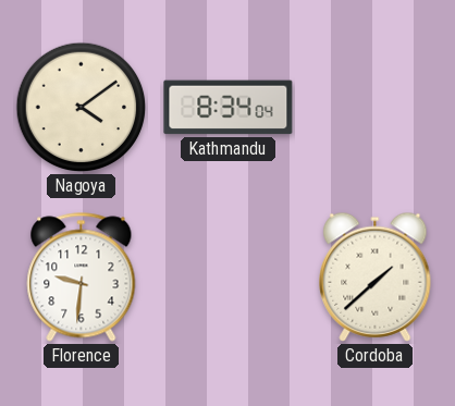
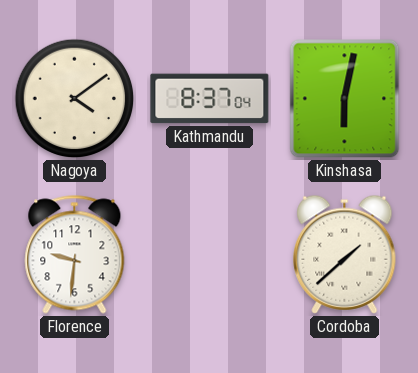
Kathmandu: 8:34 -> 8:37
Kinshasa: none -> 6:02
